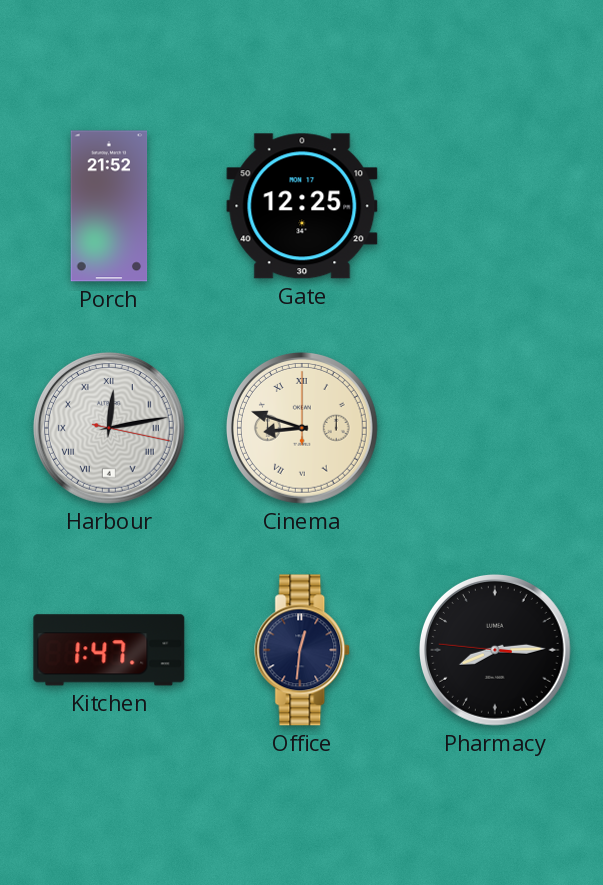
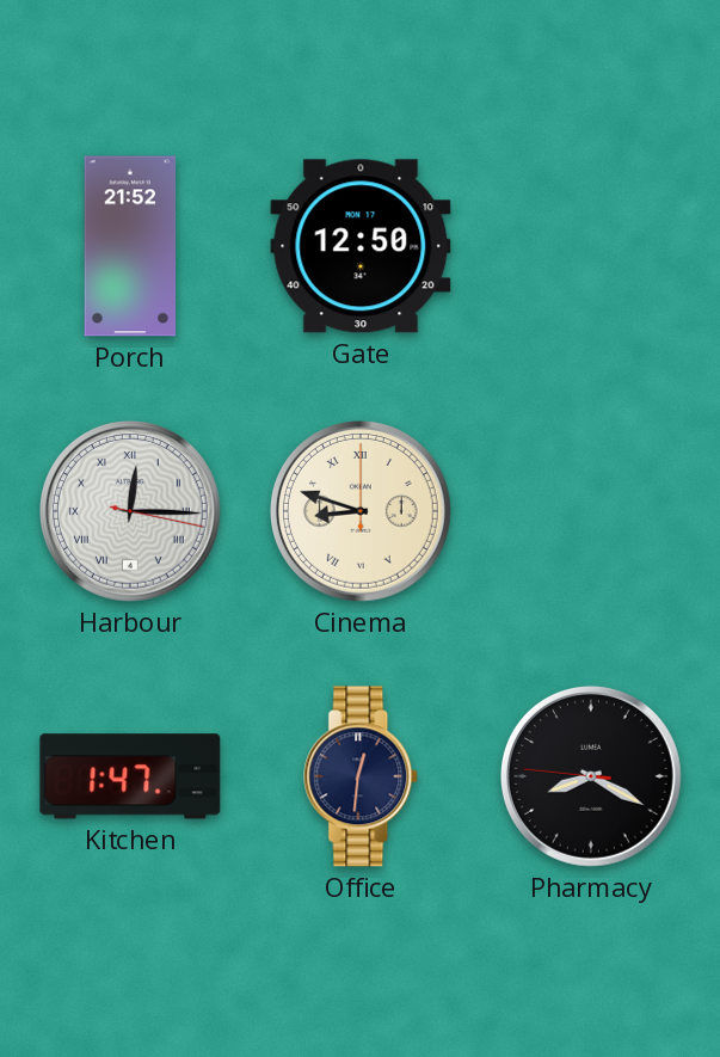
Gate: 12:25 -> 12:50
Harbour: 12:13 -> 12:15
Pharmacy: 8:14 -> 8:19
